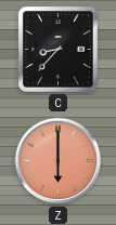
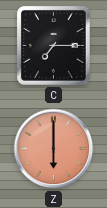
C: 8:37 -> 7:15
